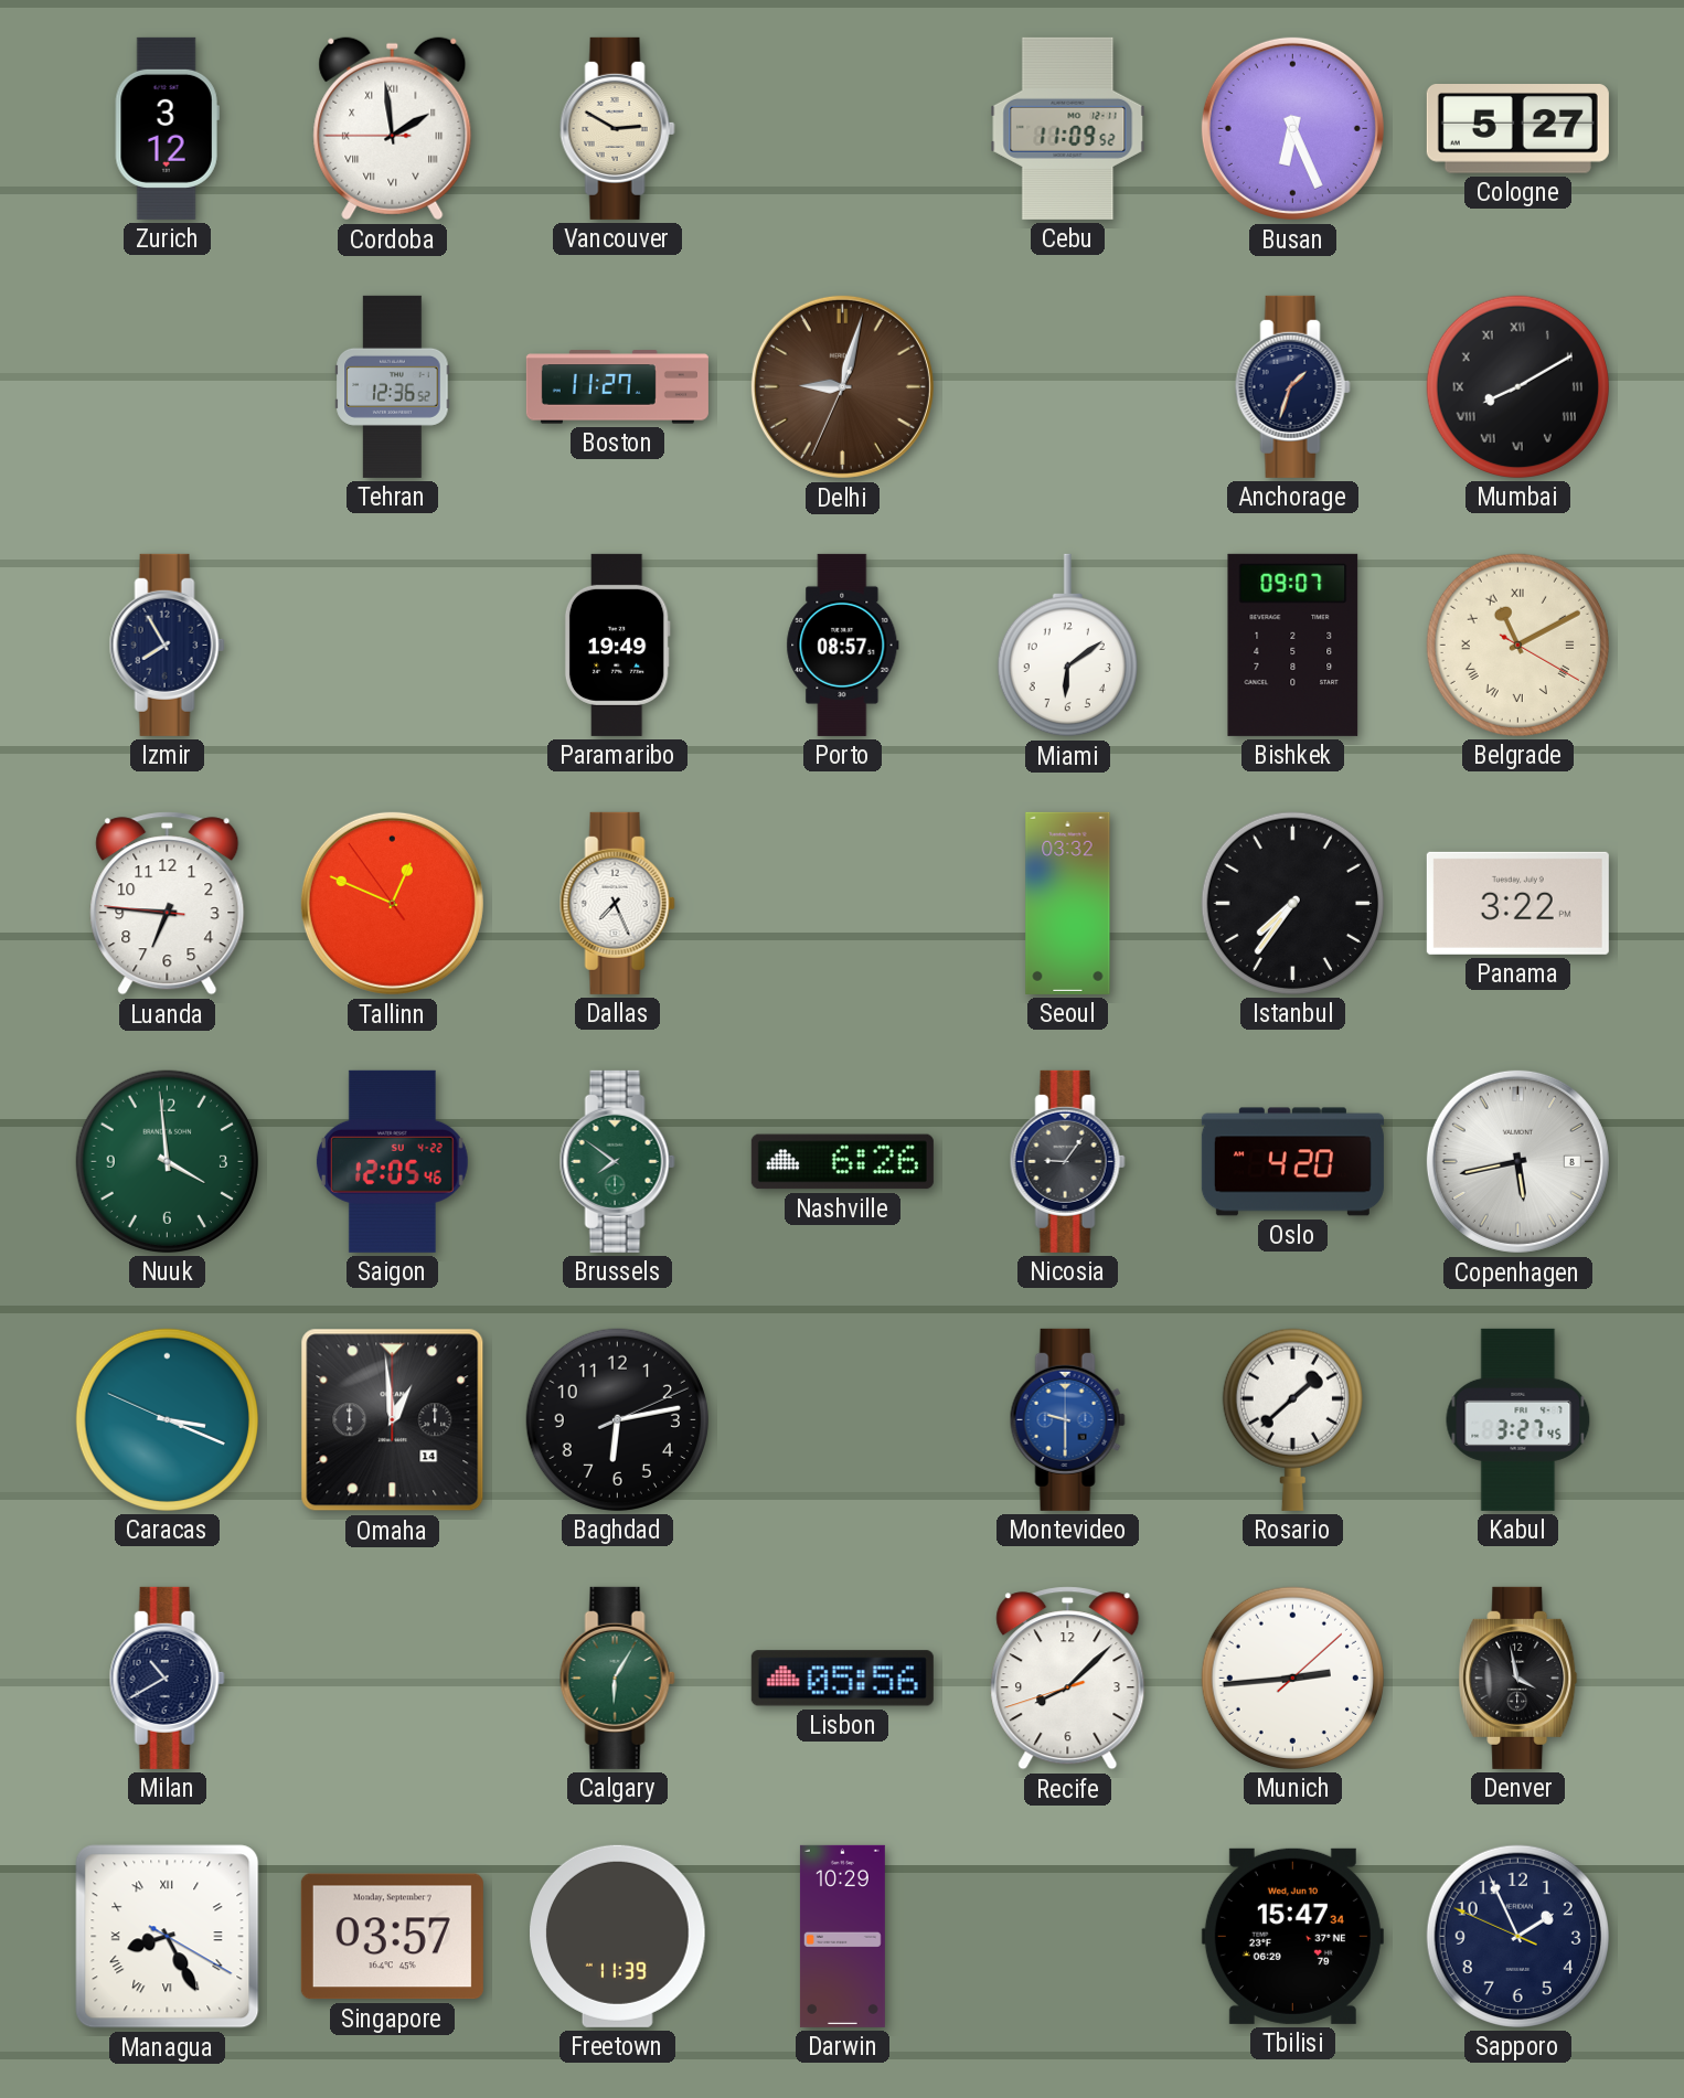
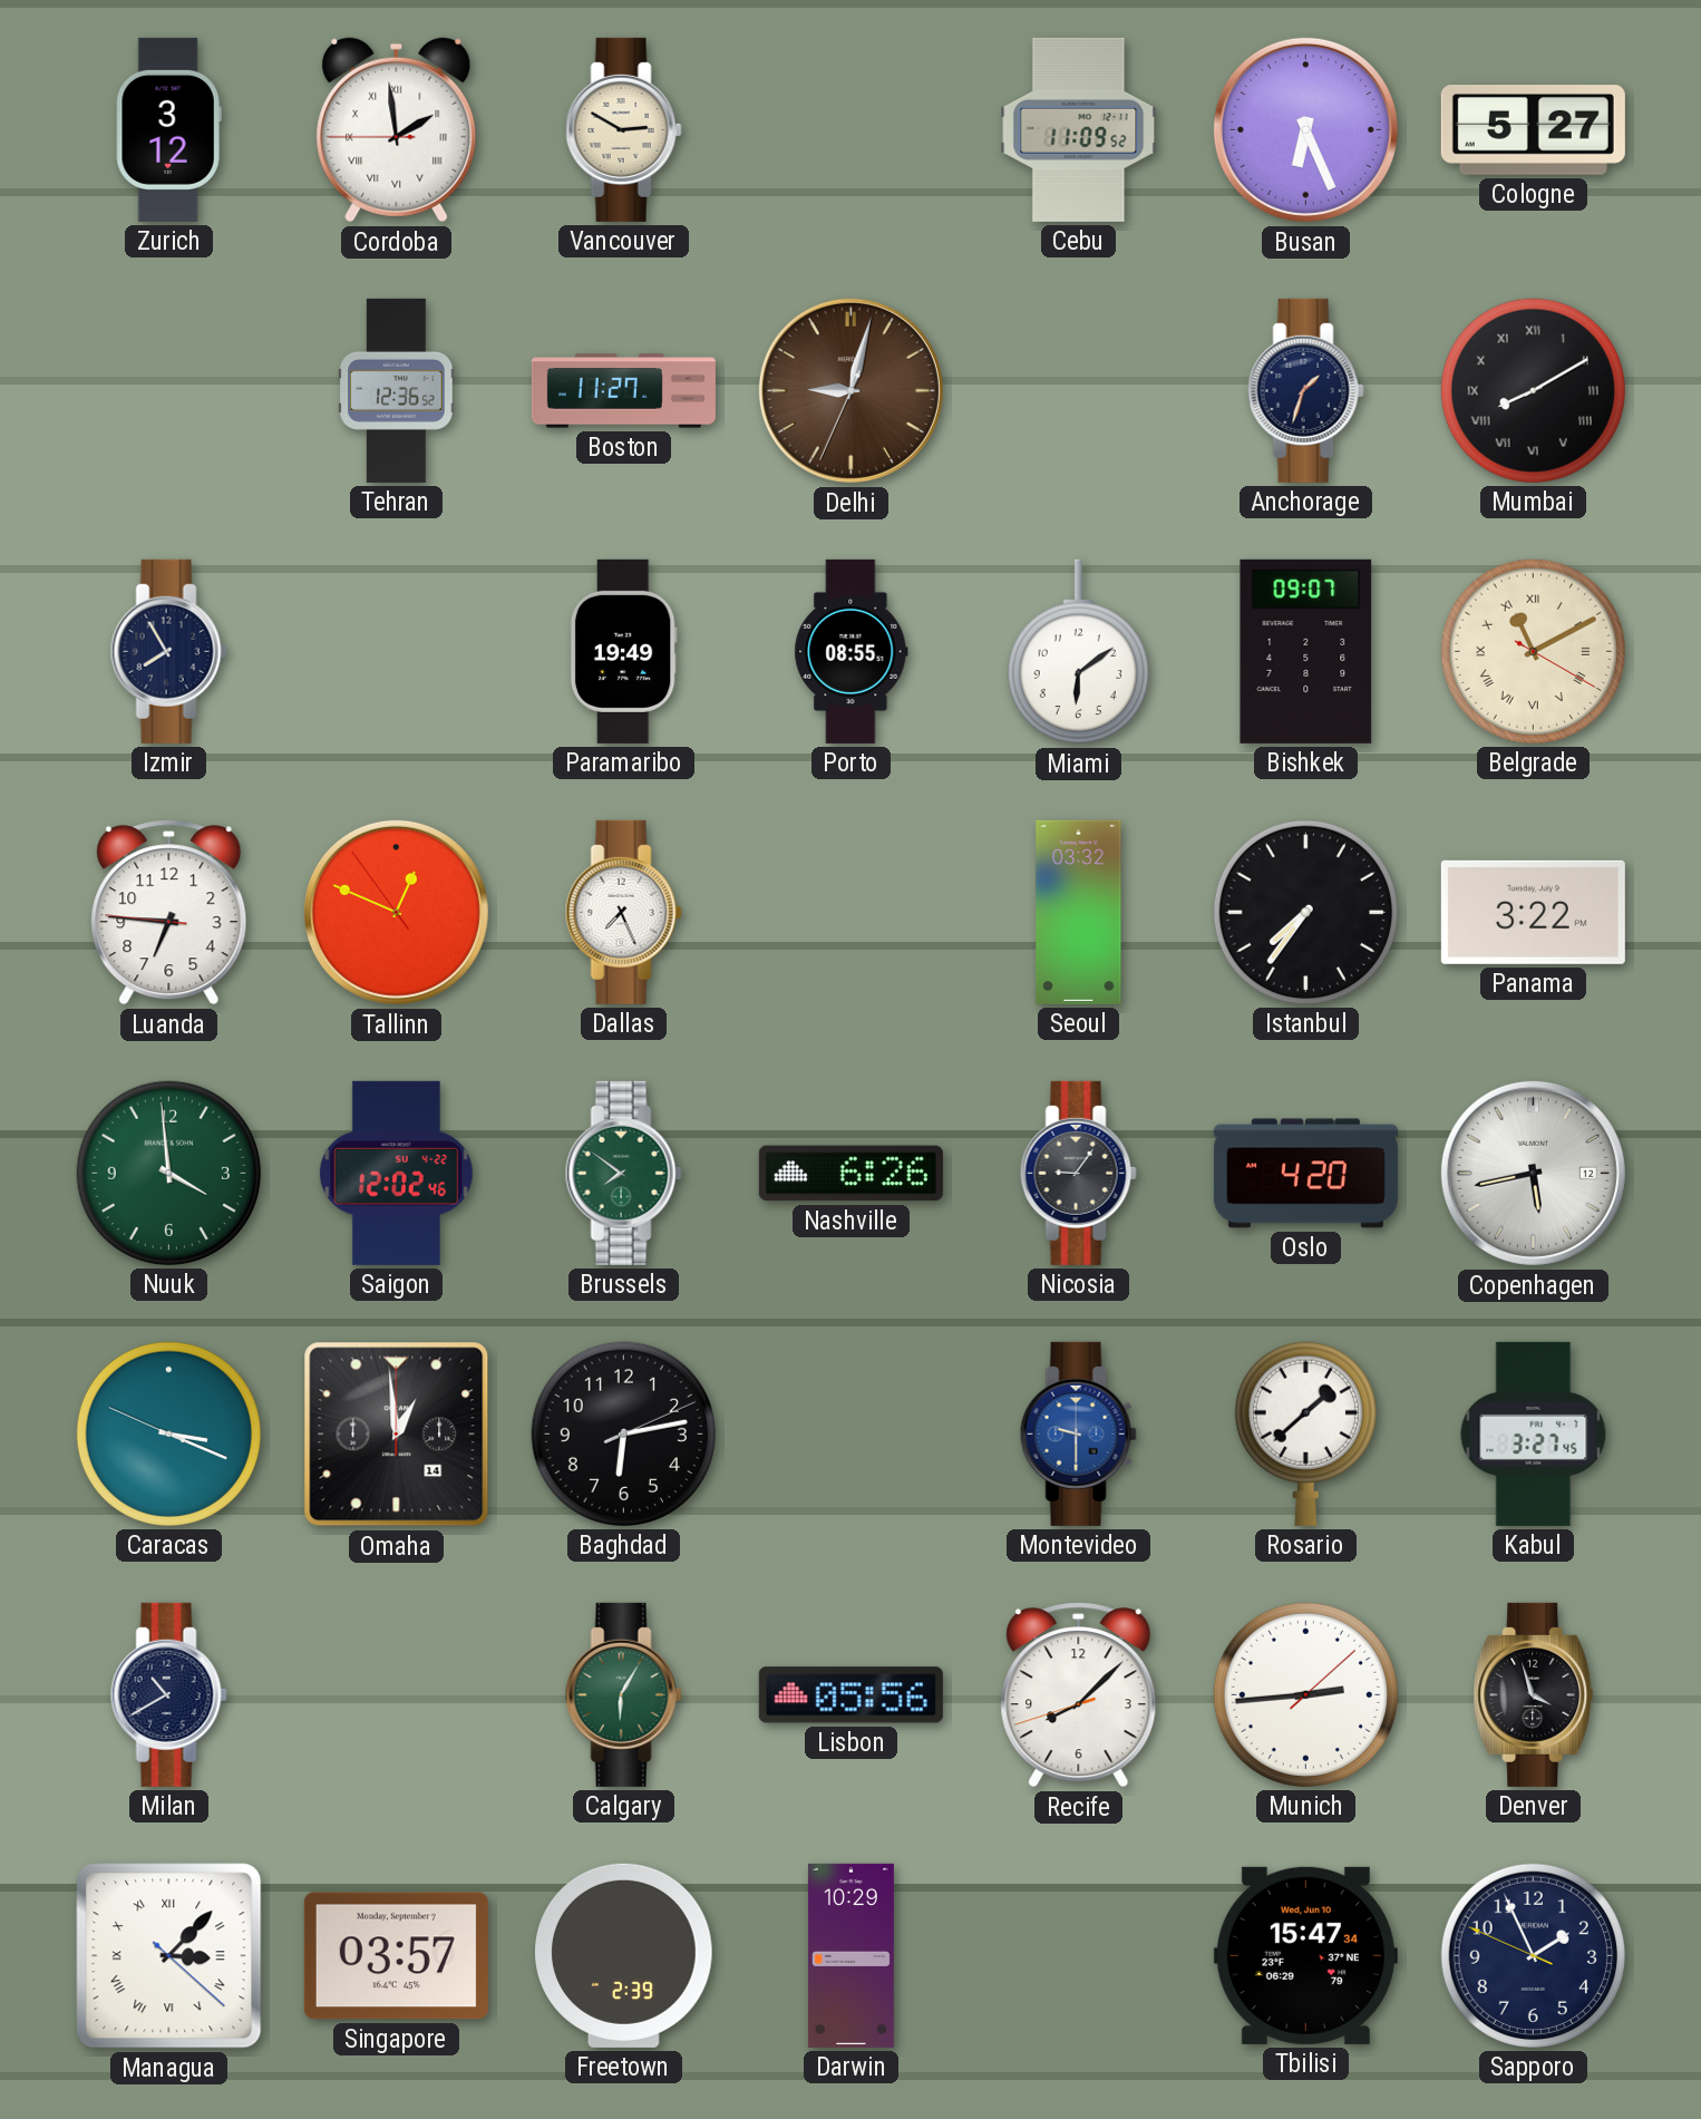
Porto: 08:57 -> 08:55
Saigon: 12:05 -> 12:02
Copenhagen date: 8 -> 12
Denver: 3:58 -> 3:57
Managua: 8:25 -> 3:07
Freetown: 11:39 -> 2:39
